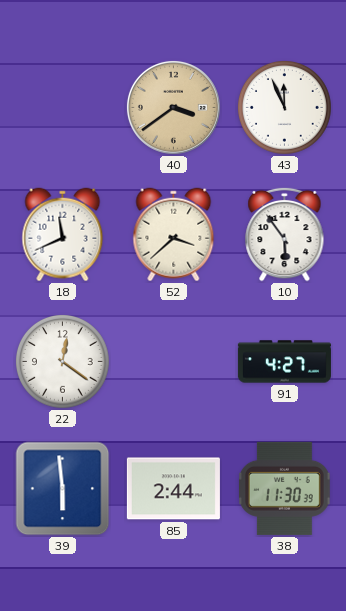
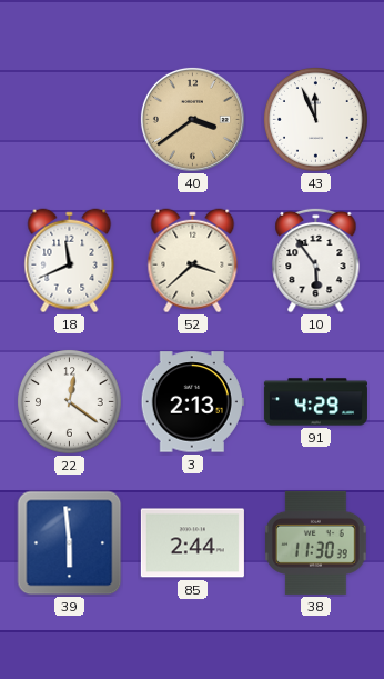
3: none -> 2:13
91: 4:27 -> 4:29
